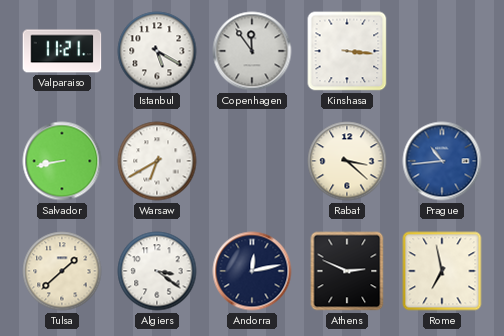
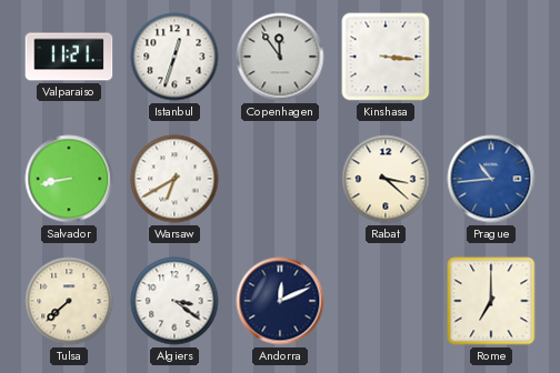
Istanbul: 5:20 -> 12:33
Tulsa: 1:38 -> 7:38
Andorra: 12:13 -> 12:11
Athens: 2:49 -> none
Rome: 6:58 -> 7:00
